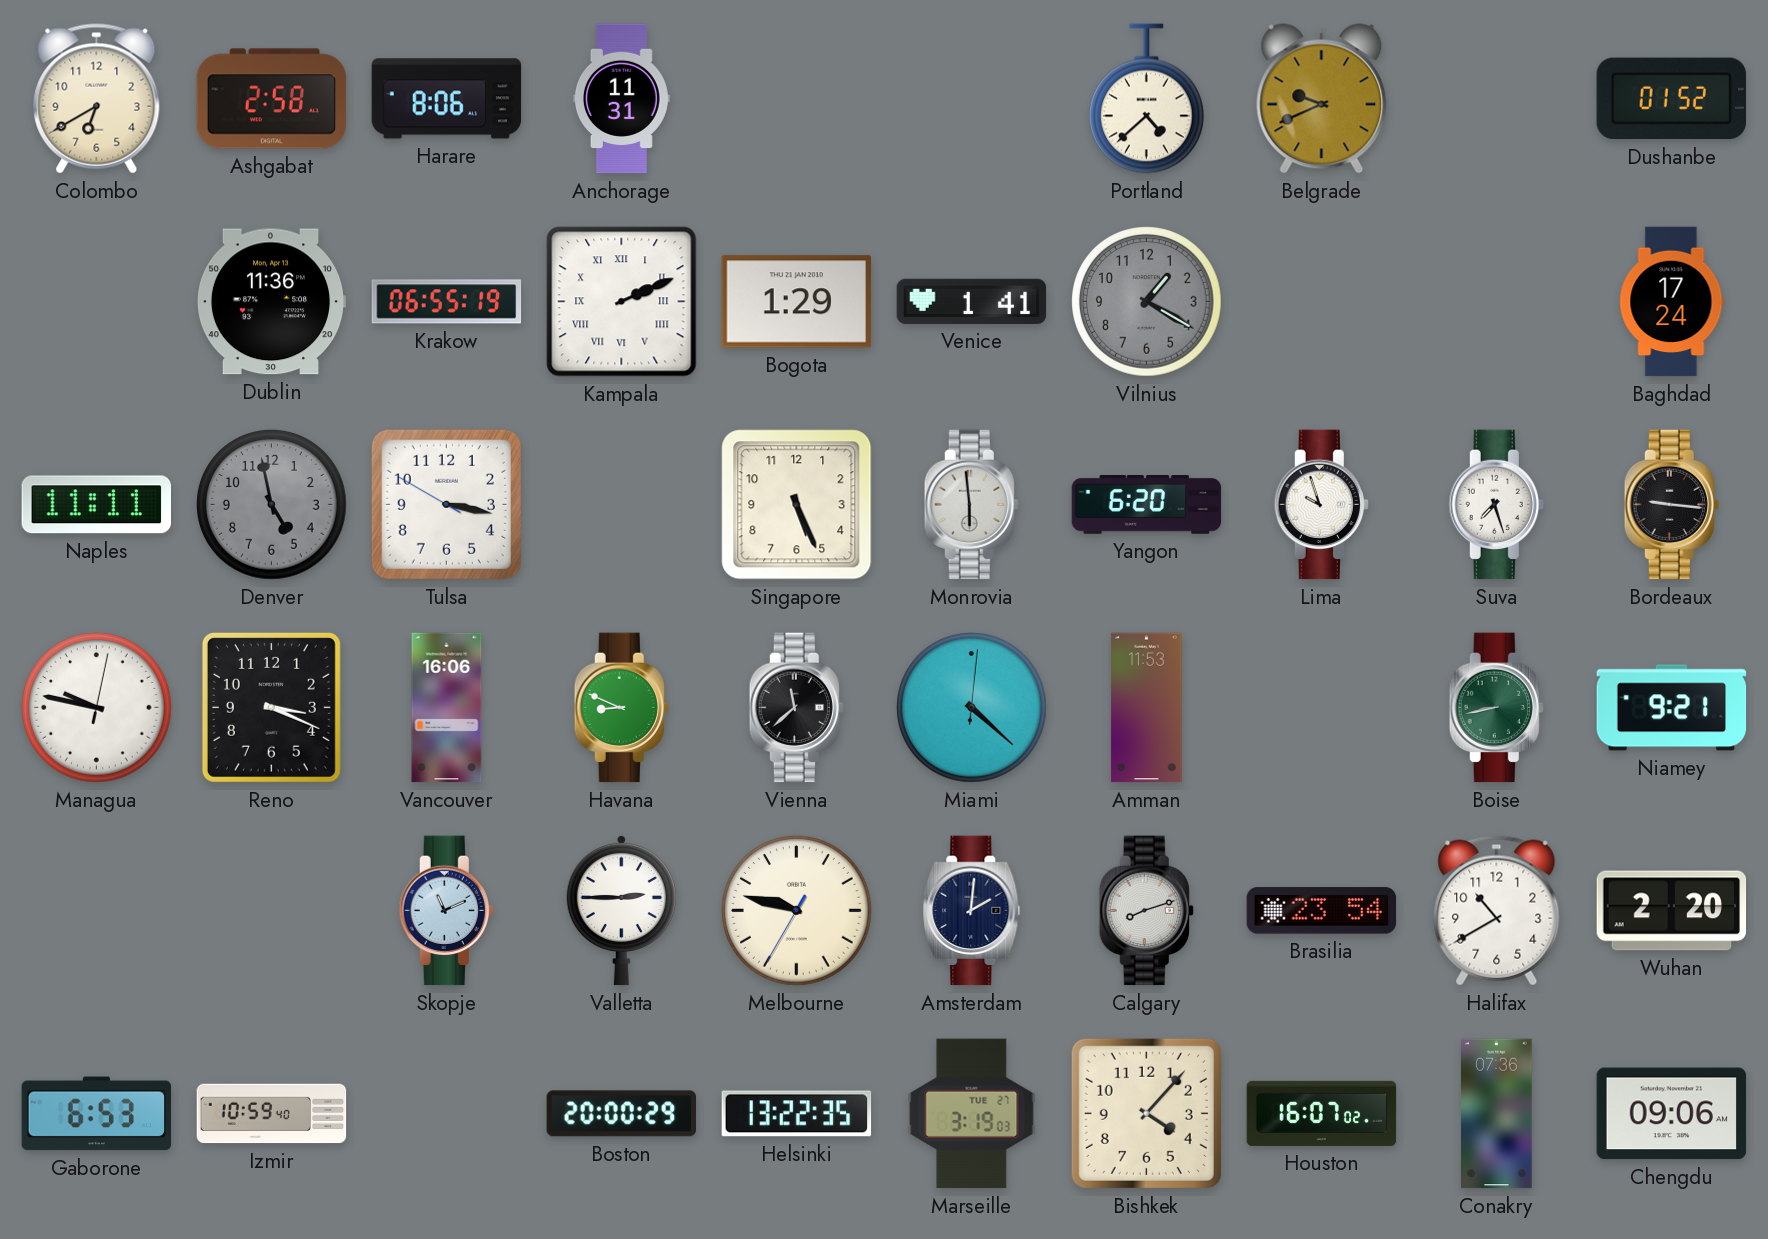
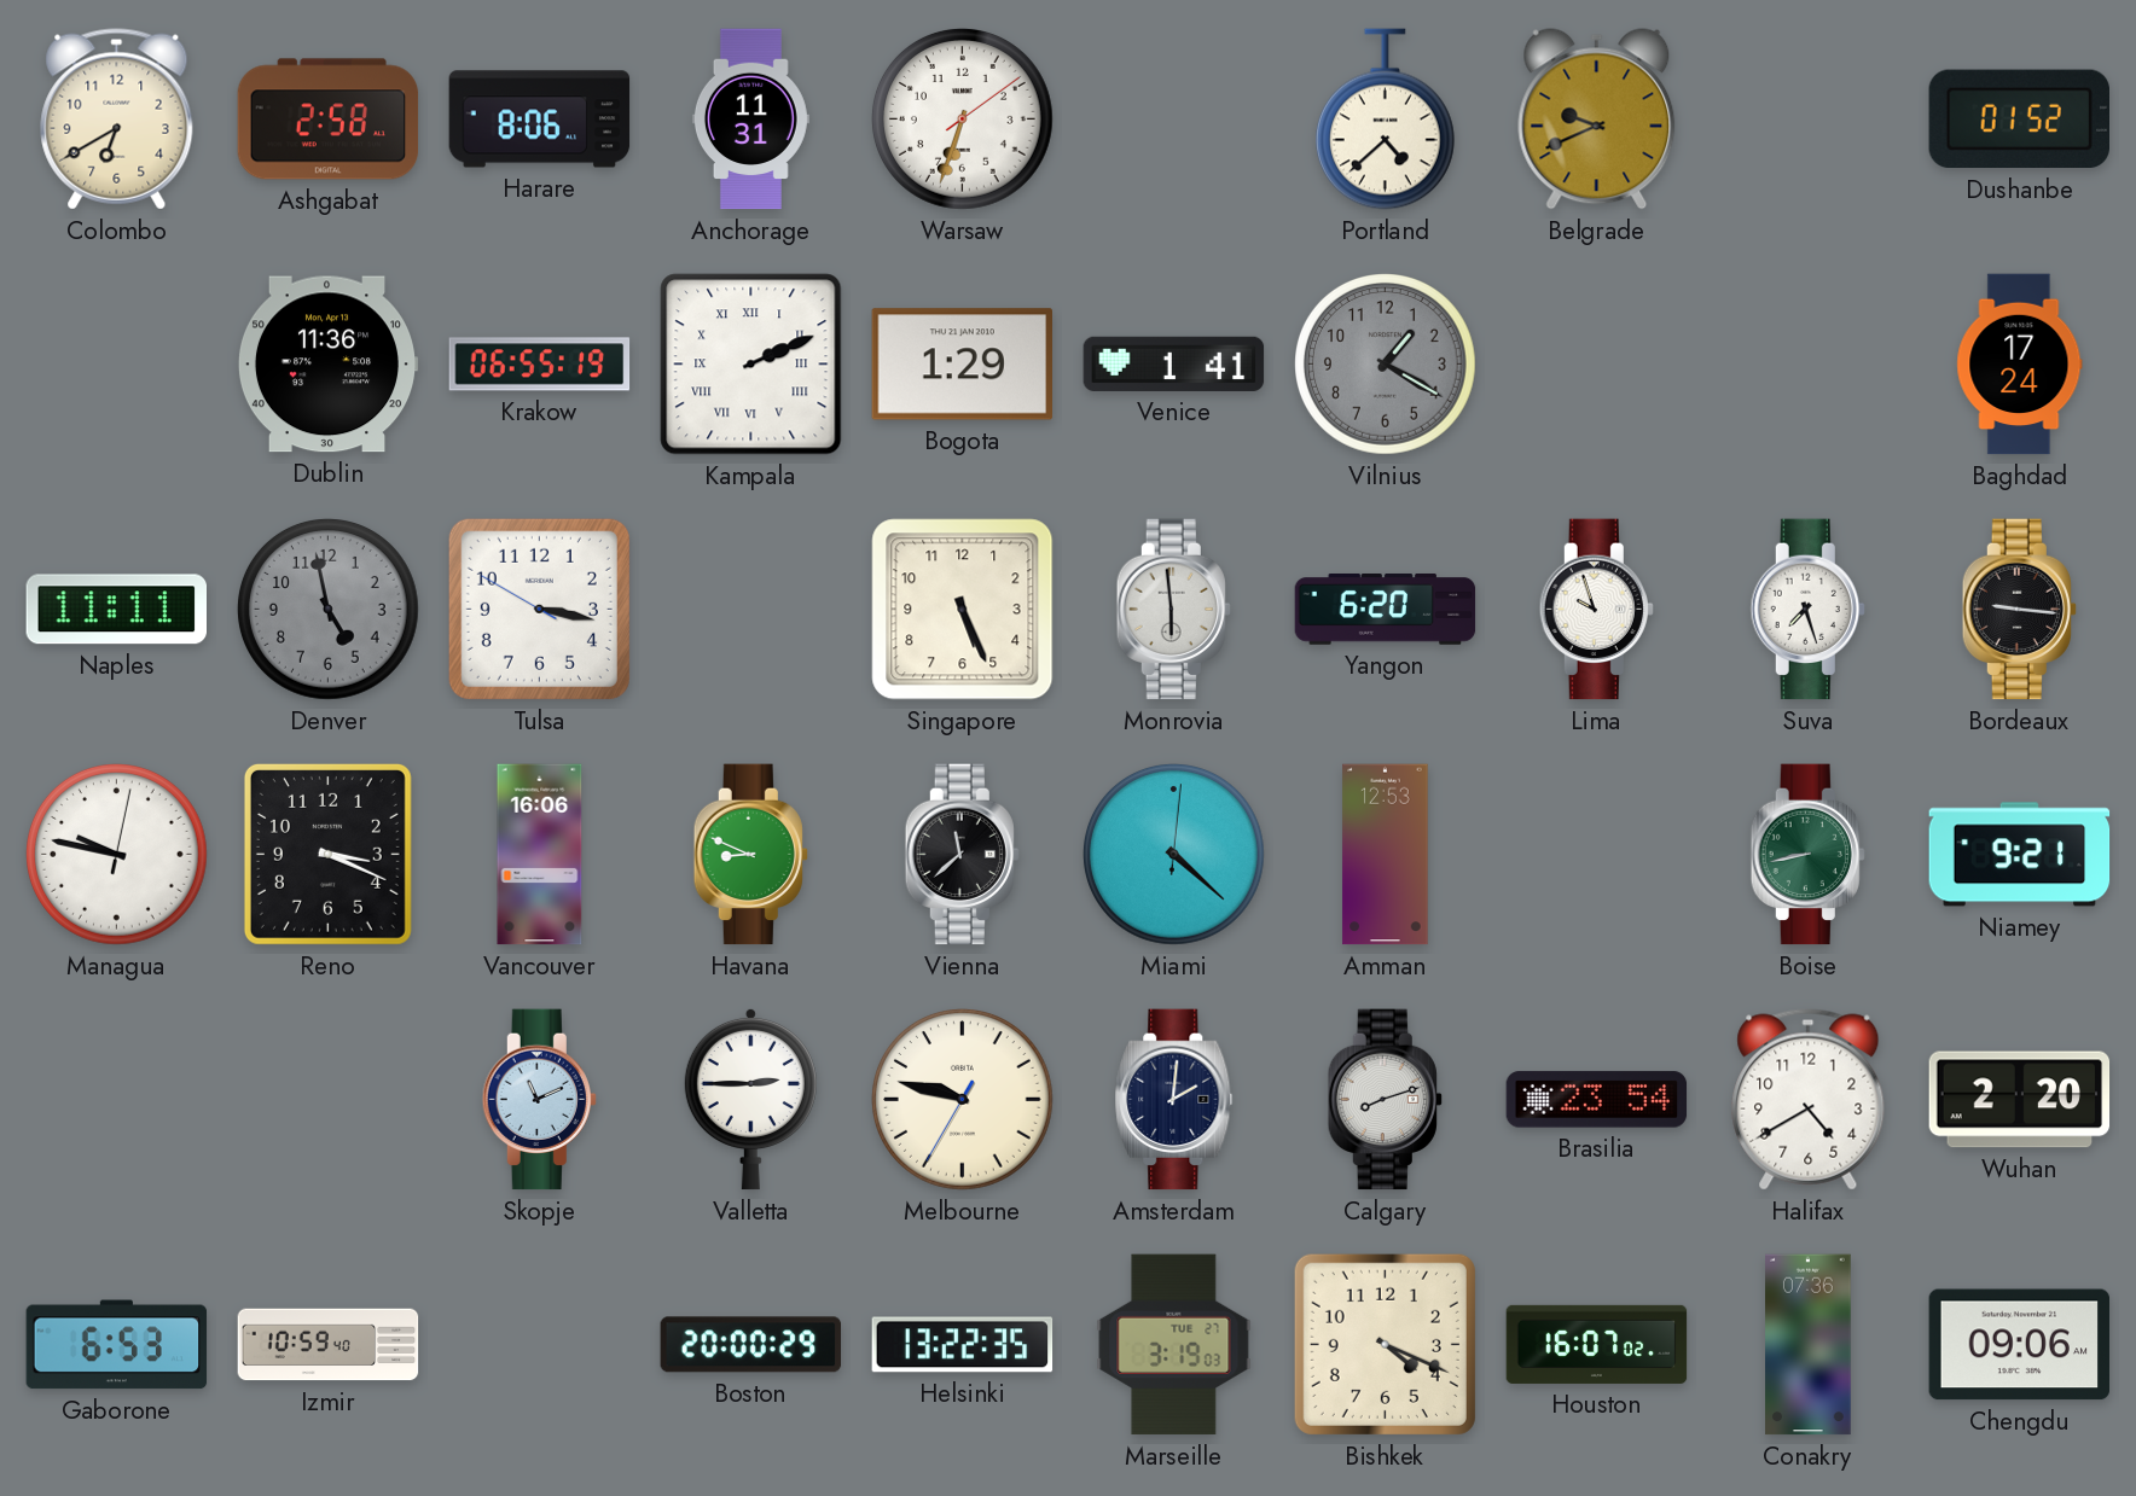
Warsaw: none -> 6:33
Amman: 11:53 -> 12:53
Halifax: 10:40 -> 4:40
Bishkek: 4:07 -> 4:19
